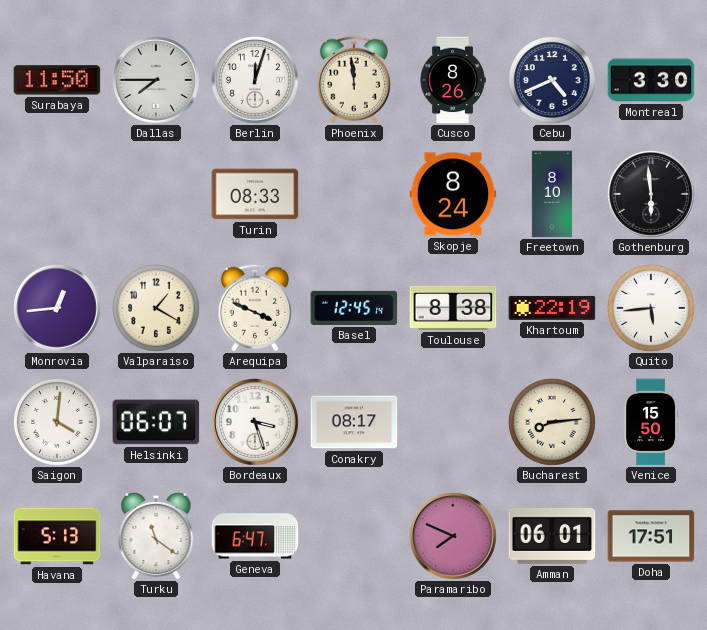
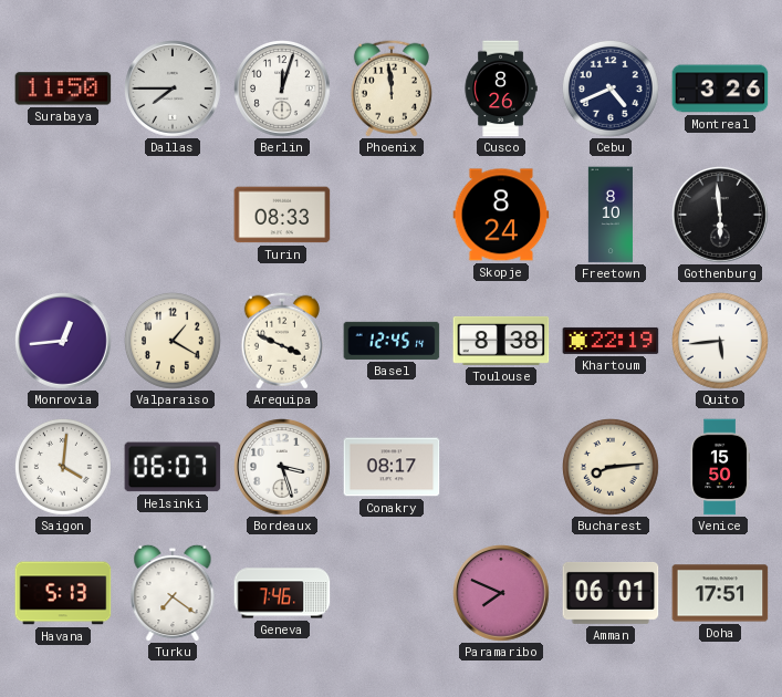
Montreal: 3:30 -> 3:26
Turku: 11:21 -> 7:21
Geneva: 6:47 -> 7:46
